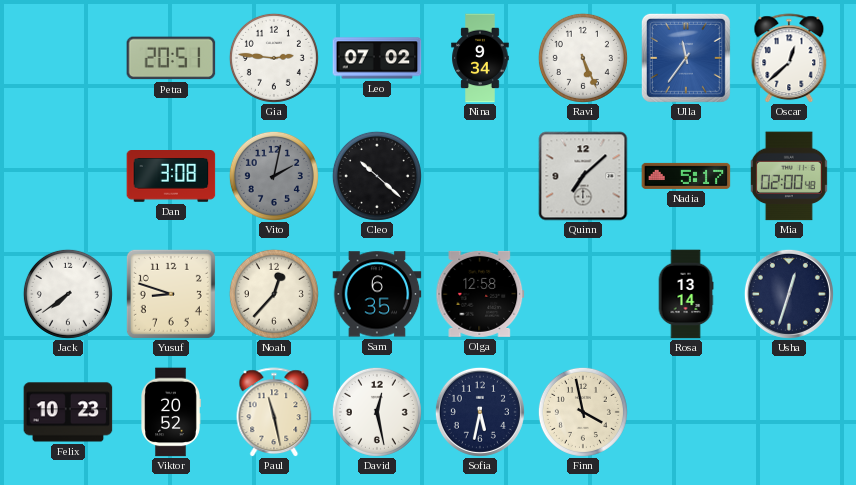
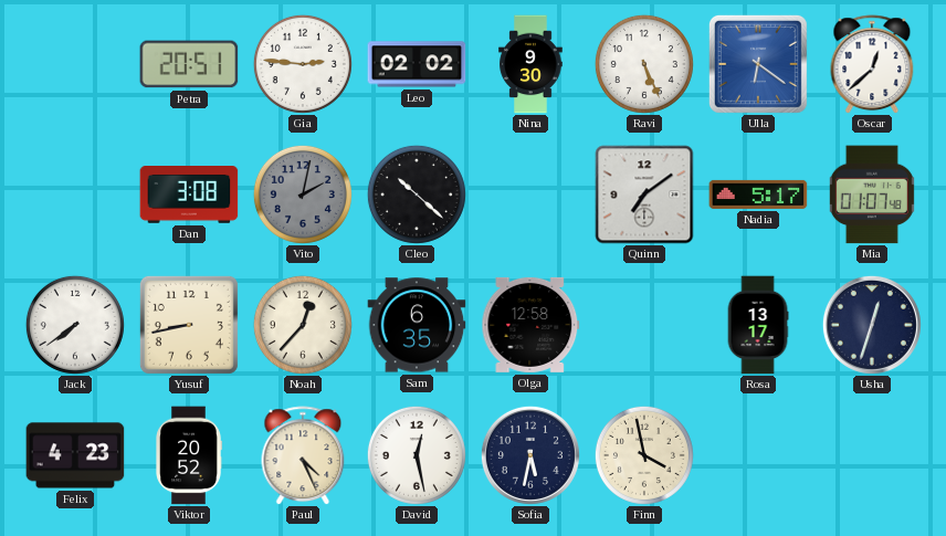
Leo: 07:02 -> 02:02
Nina: 9:34 -> 9:30
Ulla: 11:36 -> 6:21
Quinn: 7:08 -> 7:09
Mia: 02:00 -> 01:07
Yusuf: 8:48 -> 8:43
Rosa: 13:14 -> 13:17
Felix: 10:23 -> 4:23
Paul: 11:28 -> 4:26
